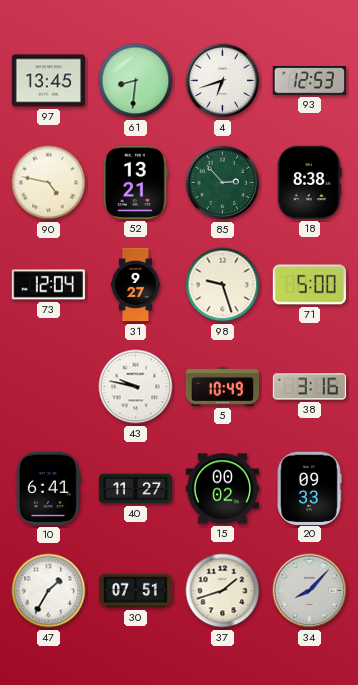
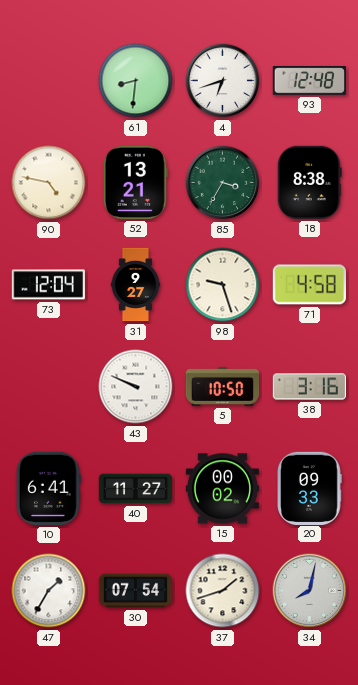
97: 13:45 -> none
93: 12:53 -> 12:48
85: 2:53 -> 3:35
71: 5:00 -> 4:58
43: 9:47 -> 9:49
5: 10:49 -> 10:50
30: 07:51 -> 07:54
34: 8:07 -> 8:02
